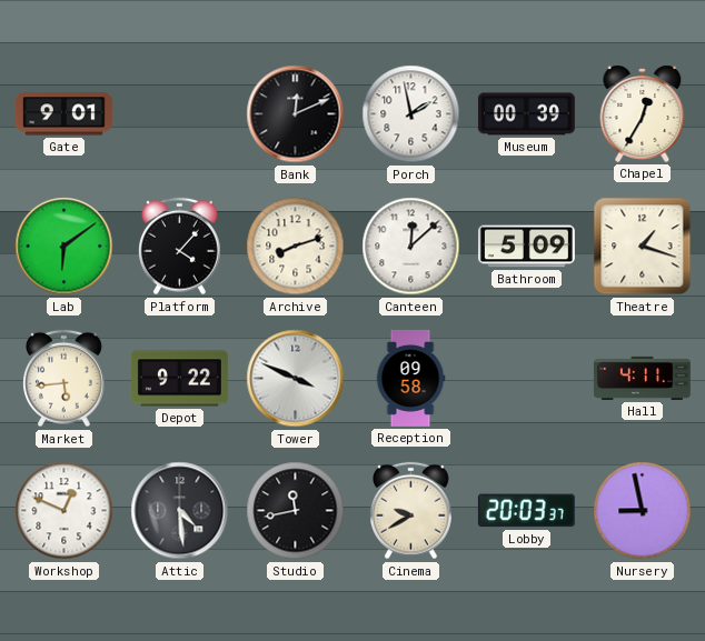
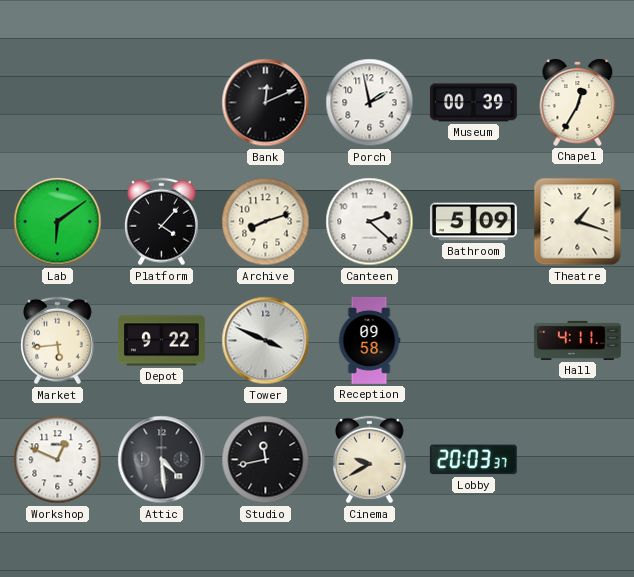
Gate: 9:01 -> none
Canteen: 12:08 -> 2:22
Nursery: 8:58 -> none
